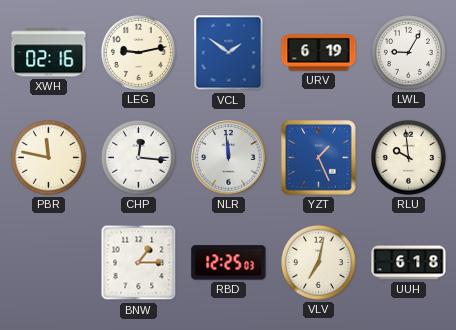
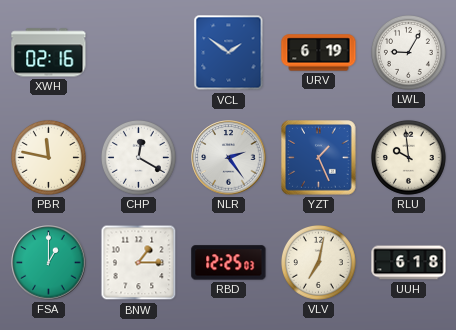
LEG: 9:13 -> none
CHP: 12:16 -> 12:20
NLR: 11:59 -> 2:24
FSA: none -> 1:00
